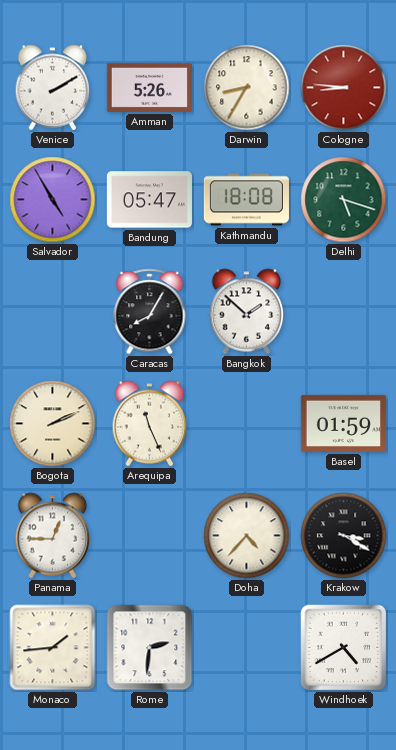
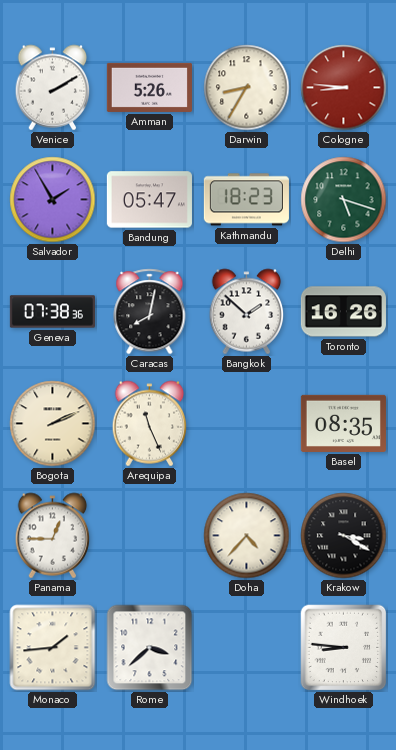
Salvador: 4:55 -> 1:55
Kathmandu: 18:08 -> 18:23
Geneva: none -> 07:38
Caracas: 8:05 -> 8:02
Toronto: none -> 16:26
Basel: 01:59 -> 08:35
Rome: 2:31 -> 3:38
Windhoek: 4:40 -> 8:46
